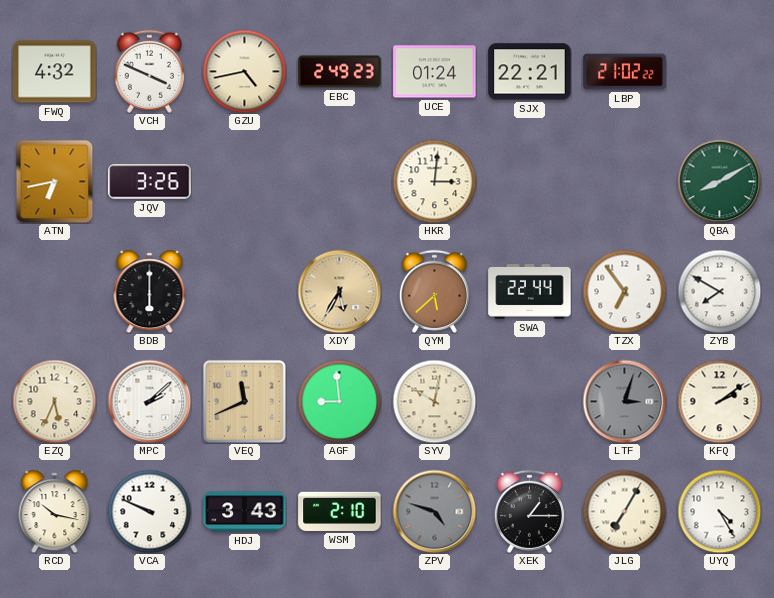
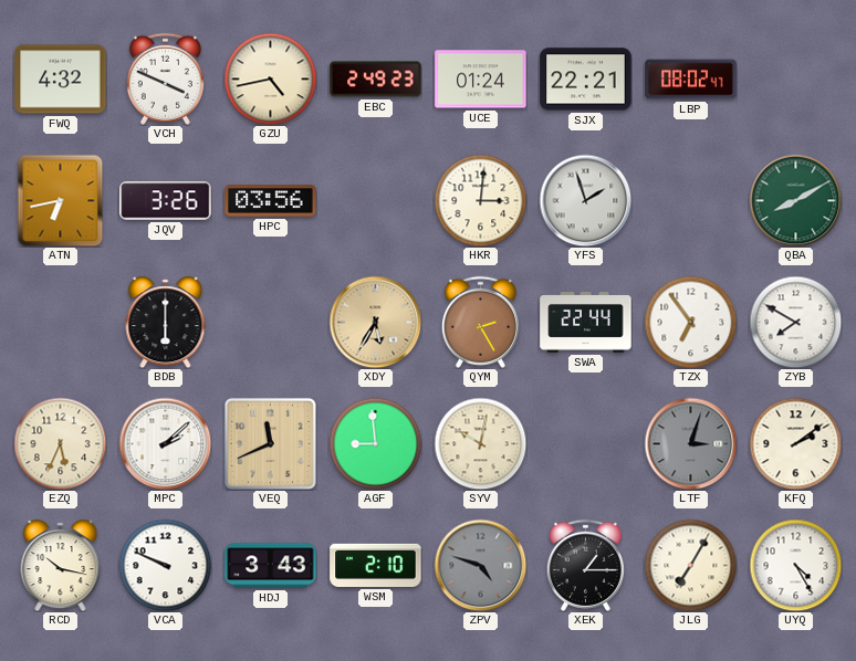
LBP: 21:02 -> 08:02
HPC: none -> 03:56
YFS: none -> 1:57
QYM: 5:38 -> 2:25
